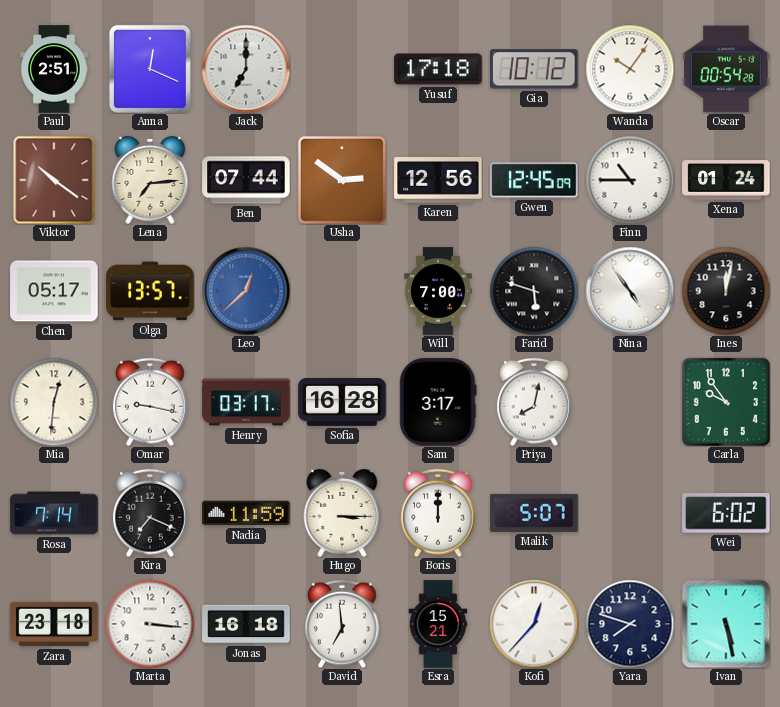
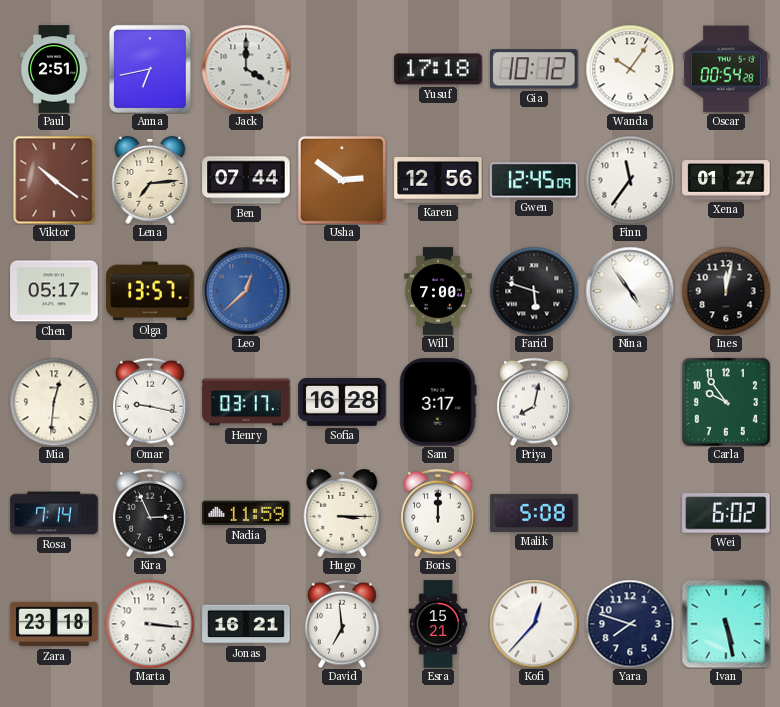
Anna: 12:19 -> 6:43
Jack: 7:00 -> 4:00
Finn: 10:45 -> 11:36
Xena: 01:24 -> 01:27
Kira: 7:19 -> 2:56
Malik: 5:07 -> 5:08
Jonas: 16:18 -> 16:21
